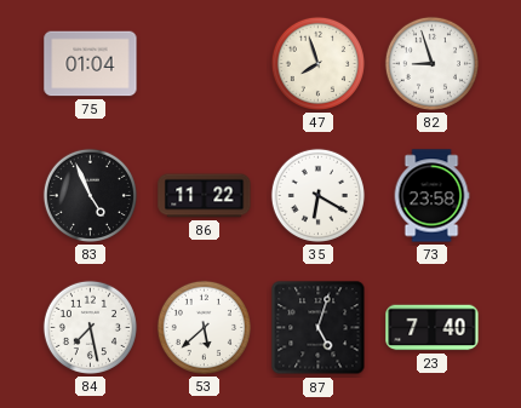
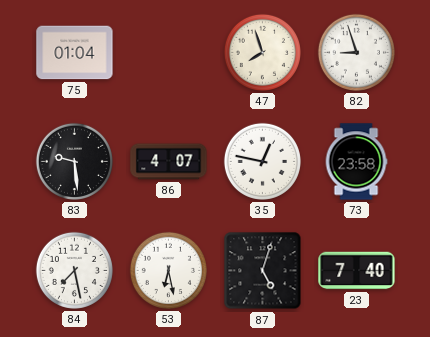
83: 4:56 -> 9:29
86: 11:22 -> 4:07
35: 6:20 -> 12:47
53: 5:38 -> 6:28
